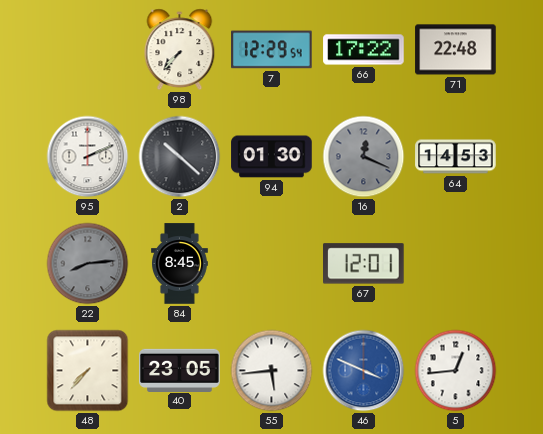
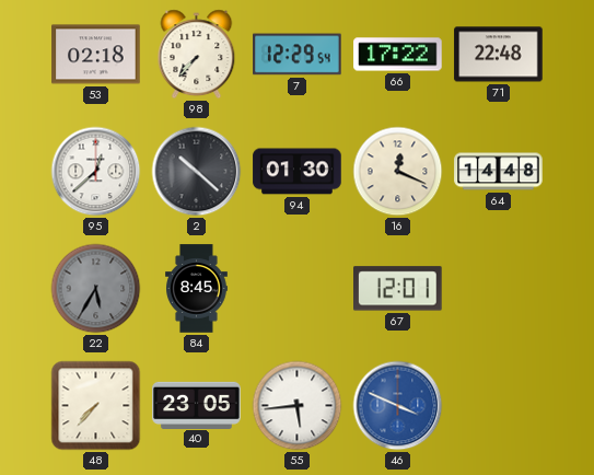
53: none -> 02:18
95: 2:11 -> 12:38
16 dial: grey -> cream
64: 14:53 -> 14:48
22: 8:14 -> 5:35
5: 12:44 -> none
